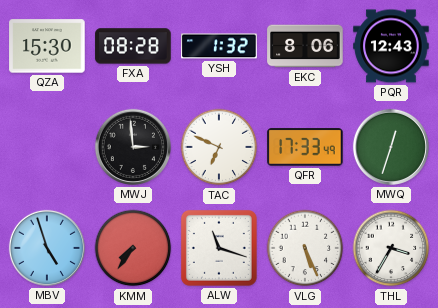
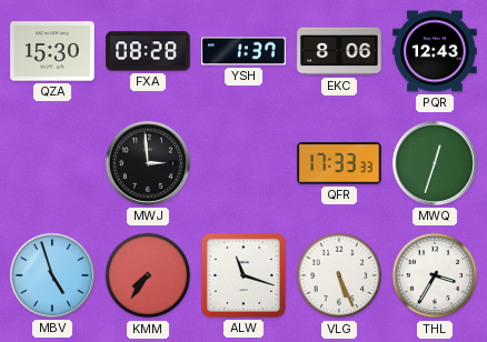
YSH: 1:32 -> 1:37
TAC: 6:49 -> none
QFR: 17:33:49 -> 17:33:33
